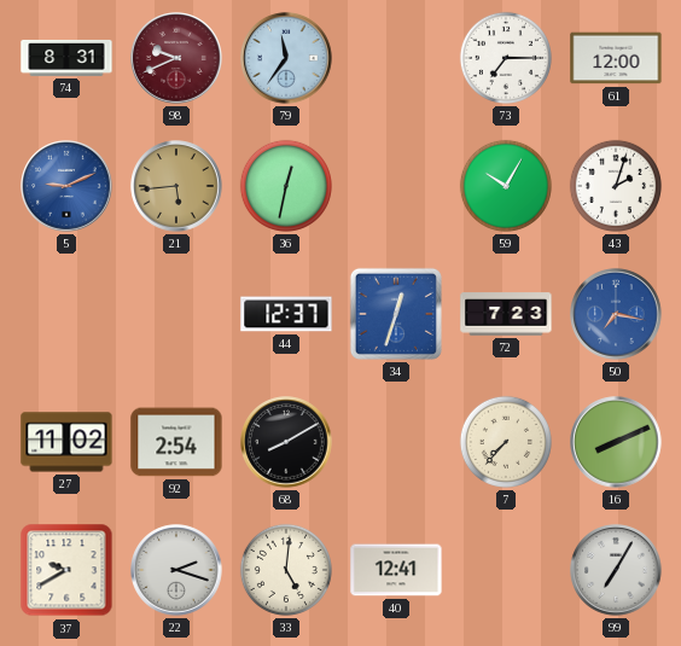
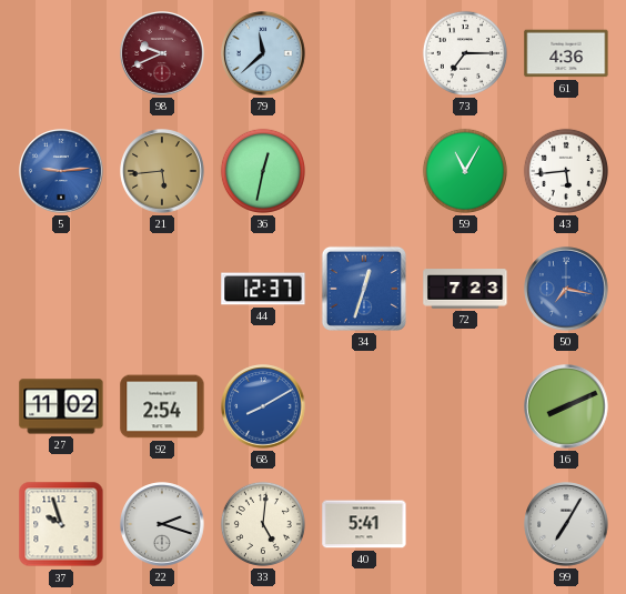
74: 8:31 -> none
79: 11:36 -> 11:38
61: 12:00 -> 4:36
5: 9:11 -> 9:14
59: 10:05 -> 11:05
43: 2:03 -> 5:44
68 dial: black -> blue
7: 7:37 -> none
37: 9:40 -> 9:57
40: 12:41 -> 5:41
